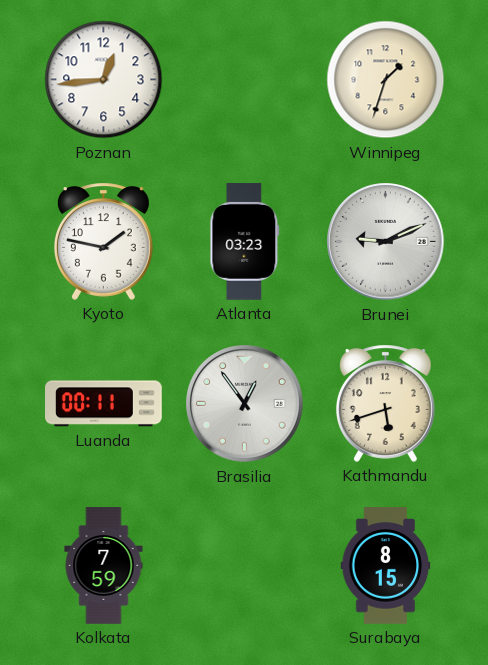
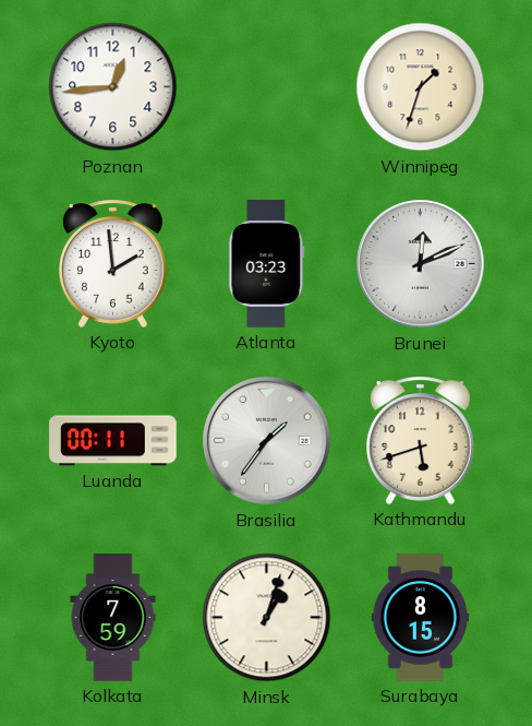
Kyoto: 1:47 -> 1:59
Brunei: 9:11 -> 12:11
Brasilia: 12:54 -> 1:36
Minsk: none -> 1:03
